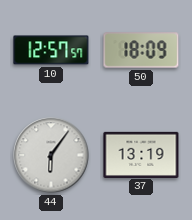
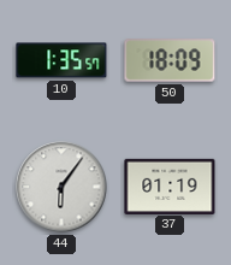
10: 12:57 -> 1:35
37: 13:19 -> 01:19
